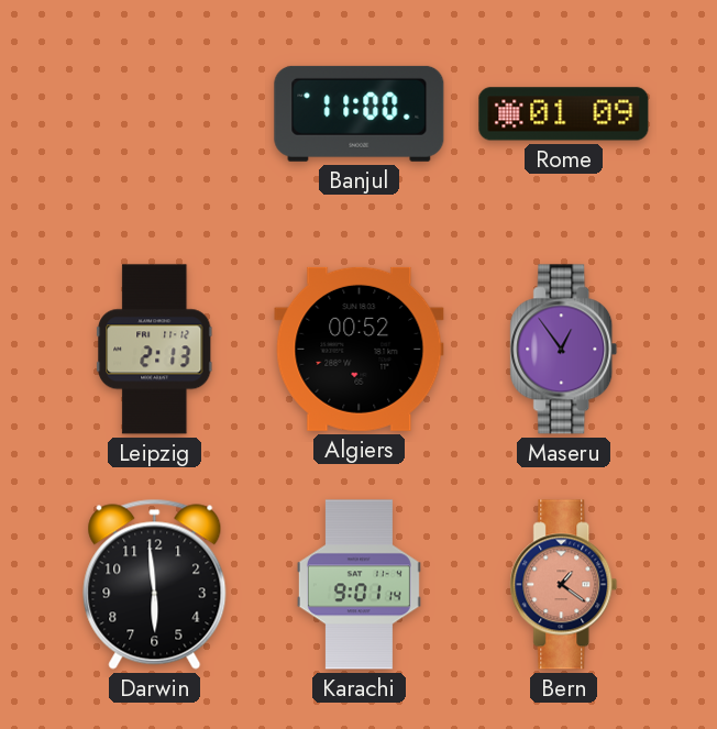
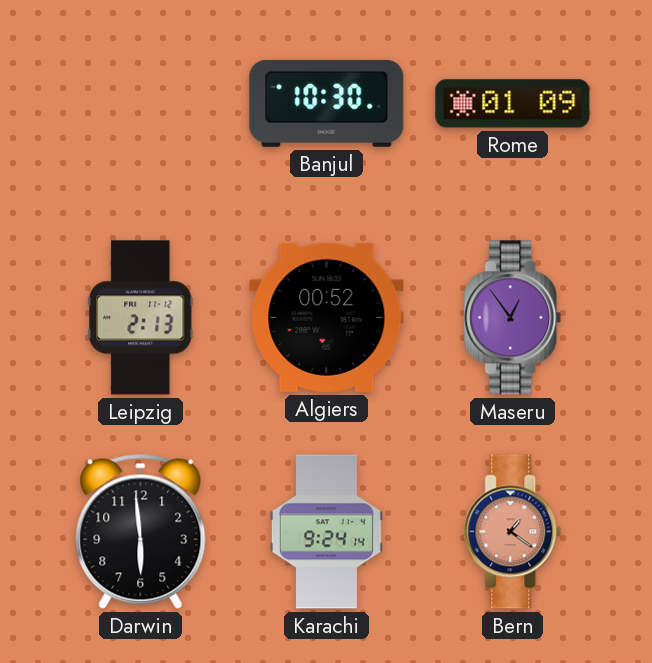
Banjul: 11:00 -> 10:30
Karachi: 9:01 -> 9:24
